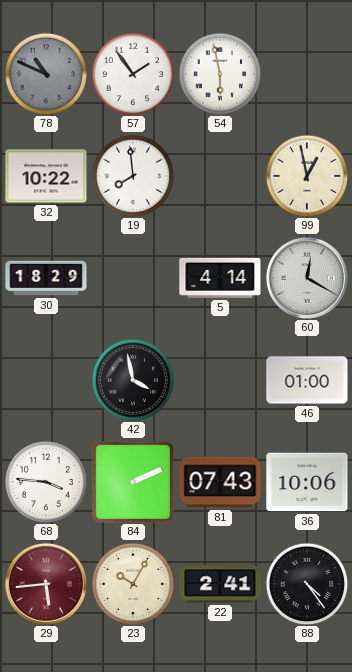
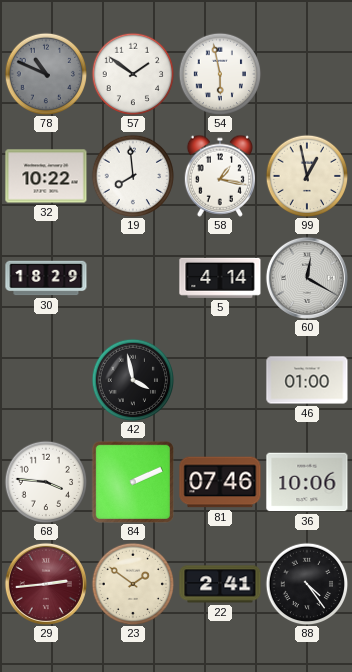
57: 1:54 -> 1:51
58: none -> 1:17
81: 07:43 -> 07:46
29: 5:44 -> 2:44
23: 10:05 -> 1:51
